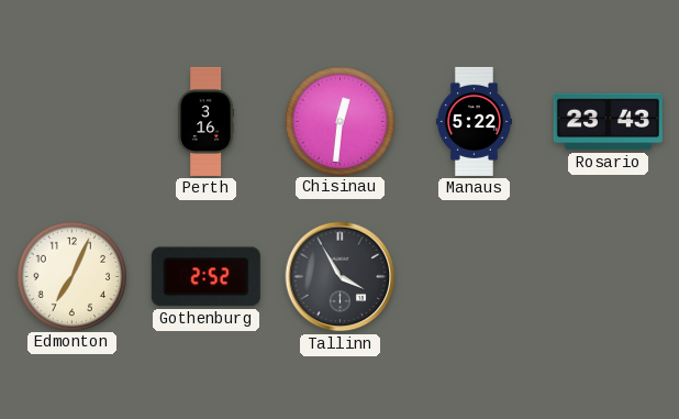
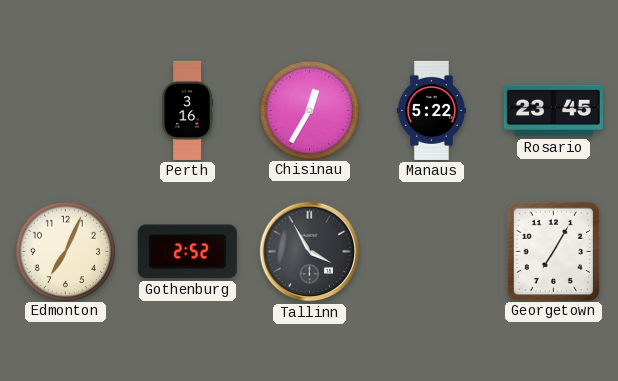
Chisinau: 12:31 -> 12:35
Rosario: 23:43 -> 23:45
Georgetown: none -> 7:05
